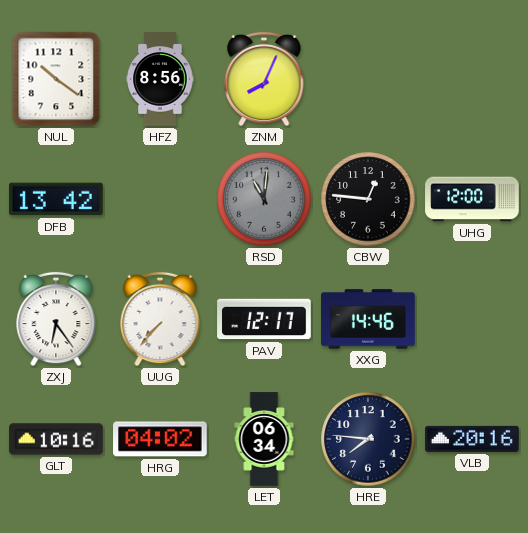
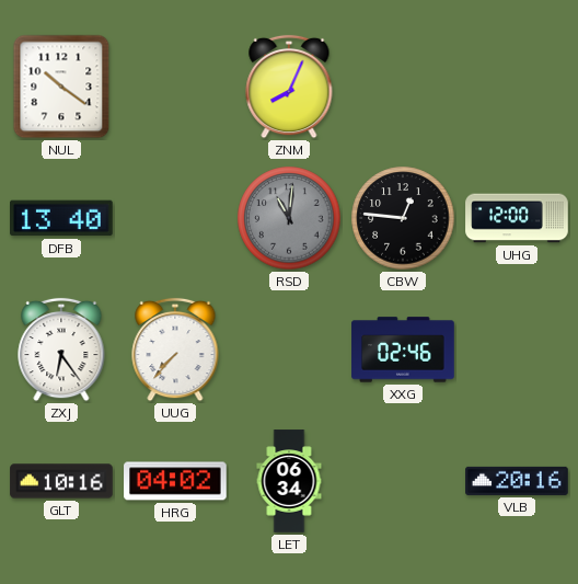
HFZ: 8:56 -> none
DFB: 13:42 -> 13:40
PAV: 12:17 -> none
XXG: 14:46 -> 02:46
HRE: 7:46 -> none
